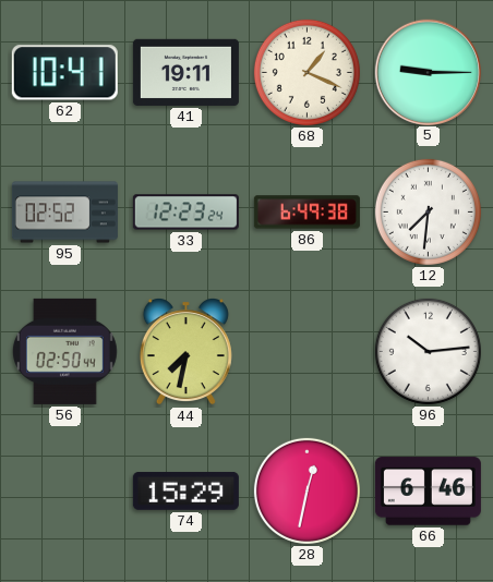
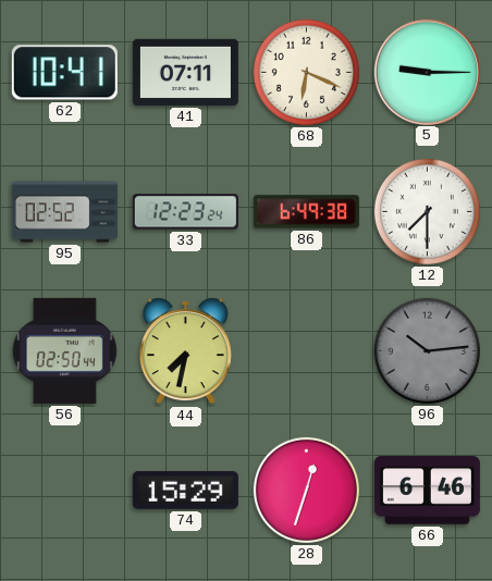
41: 19:11 -> 07:11
68: 1:19 -> 6:19
12: 7:31 -> 7:30
96 dial: white -> grey
28: 12:32 -> 12:33
